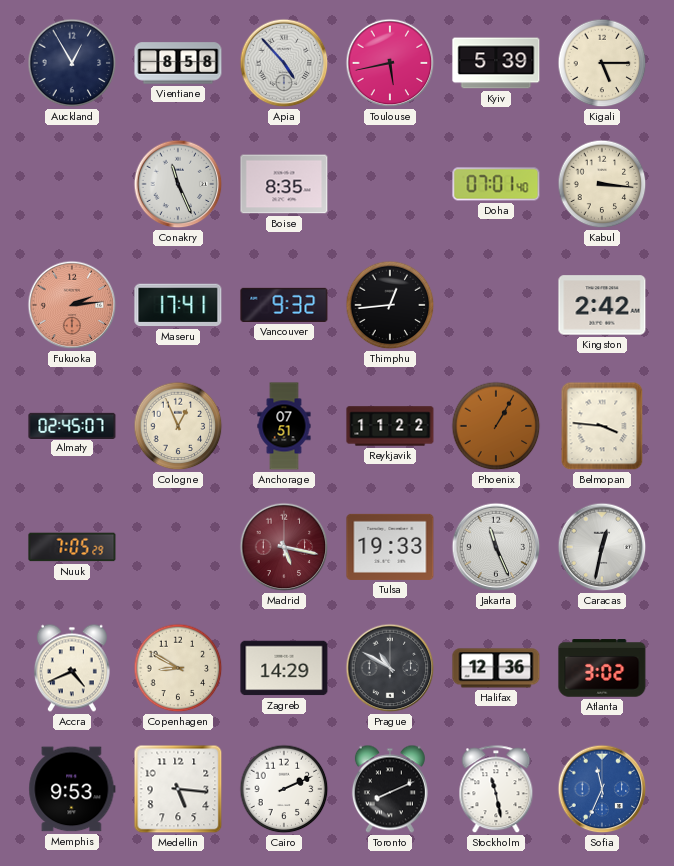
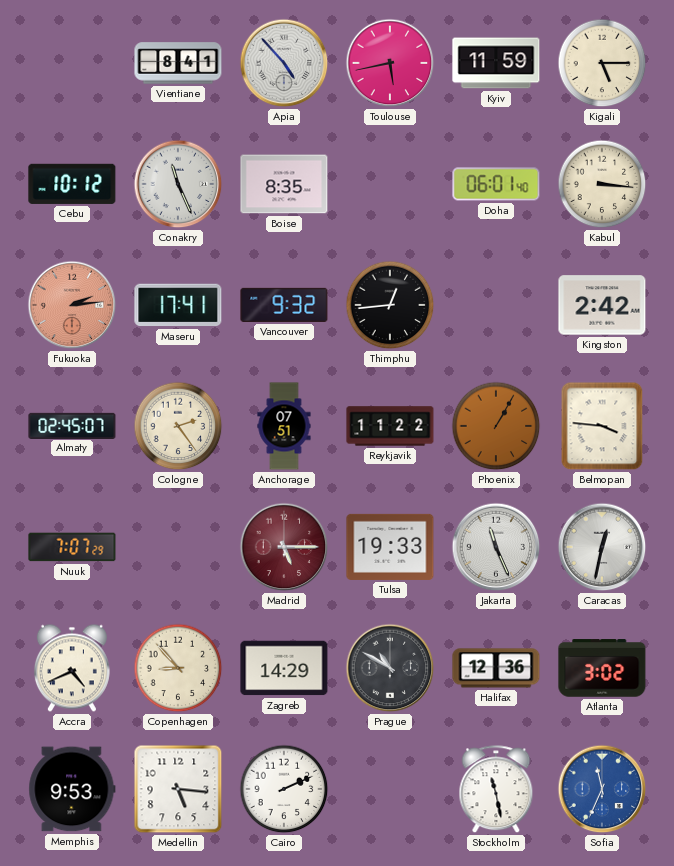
Auckland: 12:55 -> none
Vientiane: 8:58 -> 8:41
Kyiv: 5:39 -> 11:59
Cebu: none -> 10:12
Doha: 07:01 -> 06:01
Cologne: 12:56 -> 2:24
Nuuk: 7:05 -> 7:07
Madrid: 5:17 -> 5:15
Copenhagen: 8:50 -> 8:53
Toronto: 8:11 -> none
